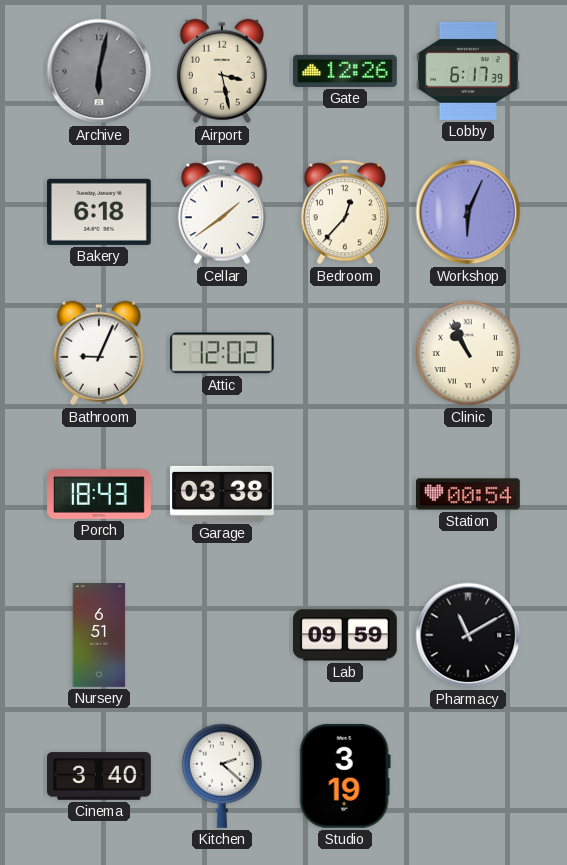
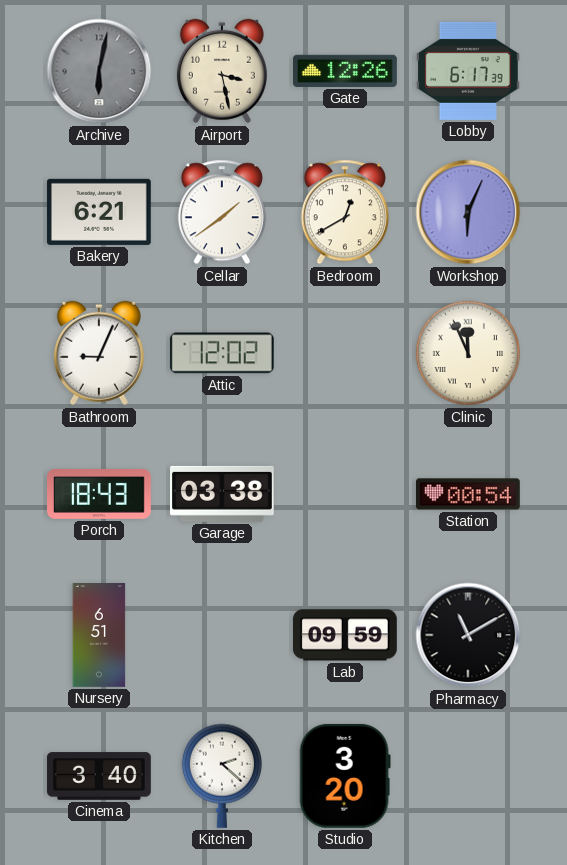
Bakery: 6:18 -> 6:21
Bedroom: 12:37 -> 12:40
Clinic: 10:56 -> 11:56
Studio: 3:19 -> 3:20
